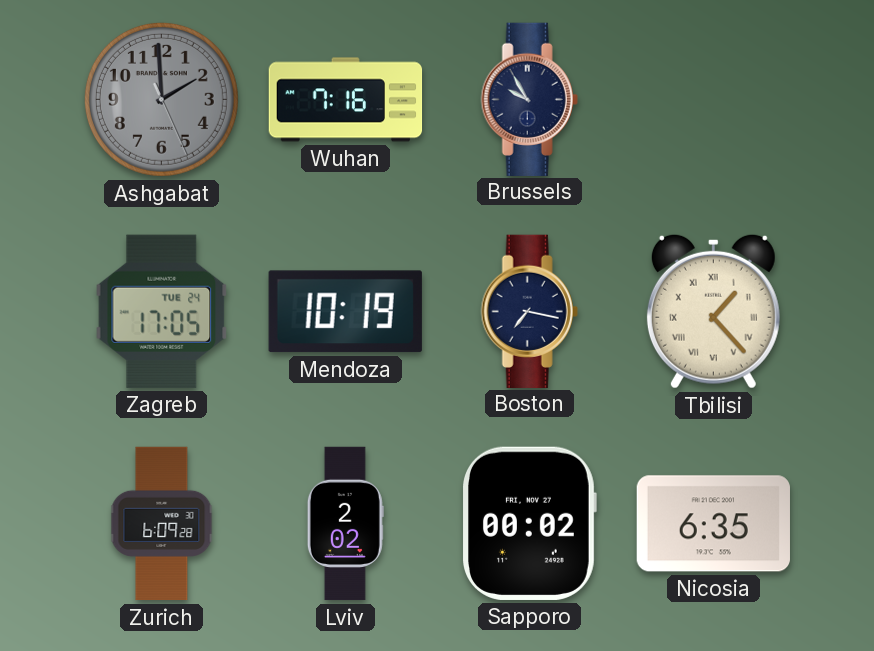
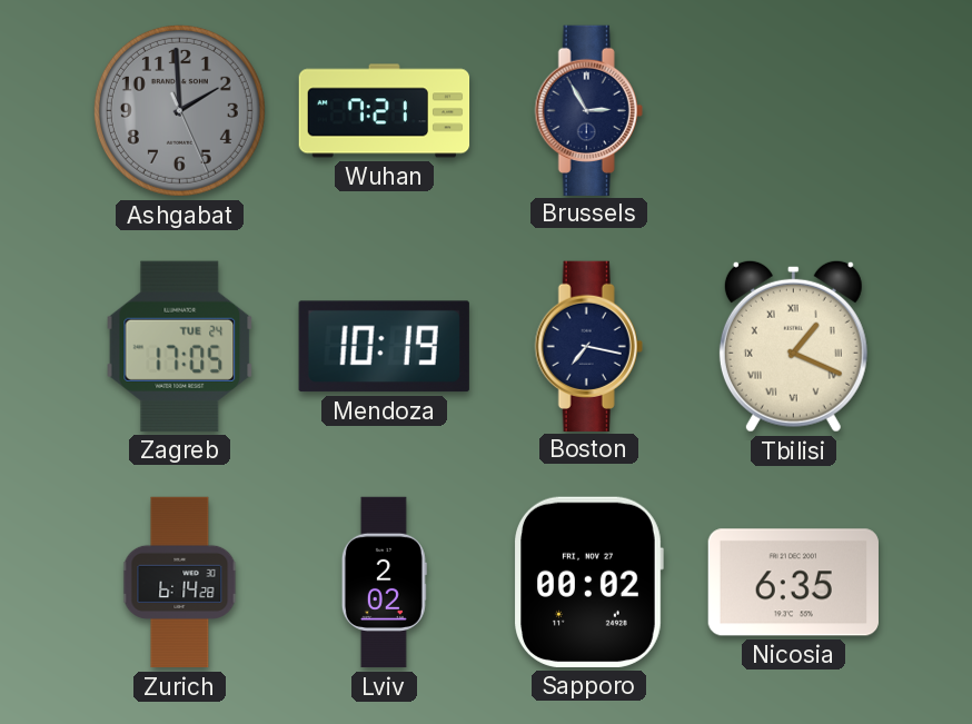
Wuhan: 7:16 -> 7:21
Brussels: 9:55 -> 2:55
Tbilisi: 1:23 -> 1:19
Zurich: 6:09 -> 6:14
